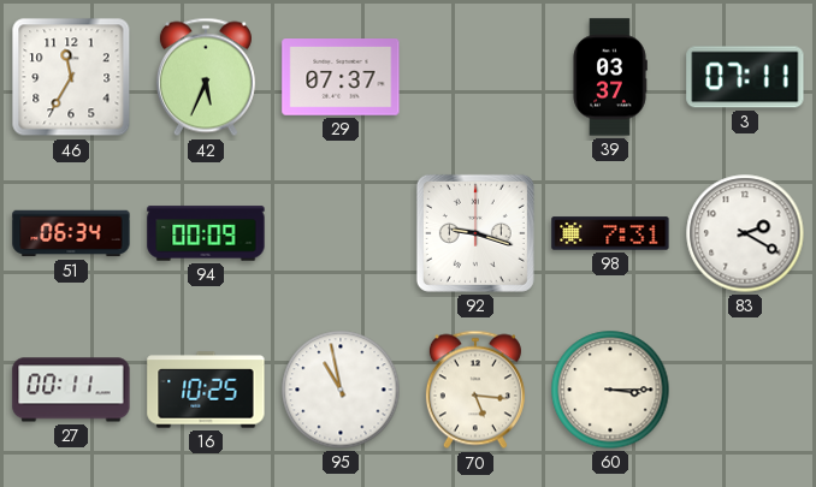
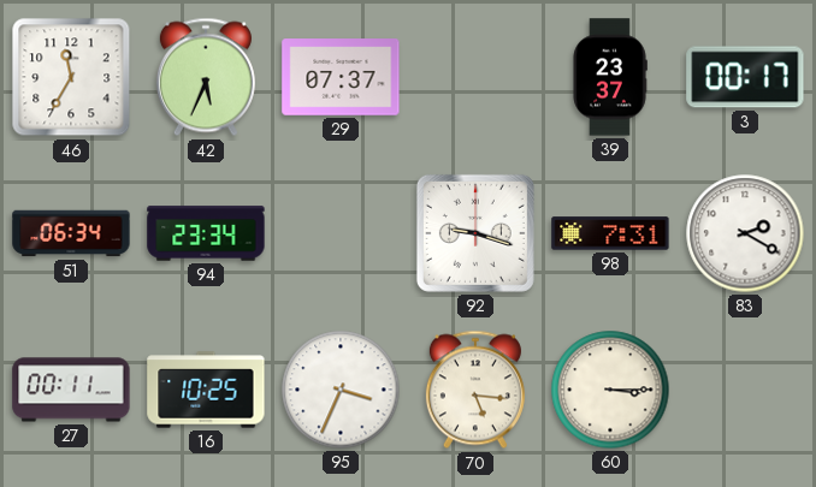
39: 03:37 -> 23:37
3: 07:11 -> 00:17
94: 00:09 -> 23:34
95: 10:58 -> 3:34
